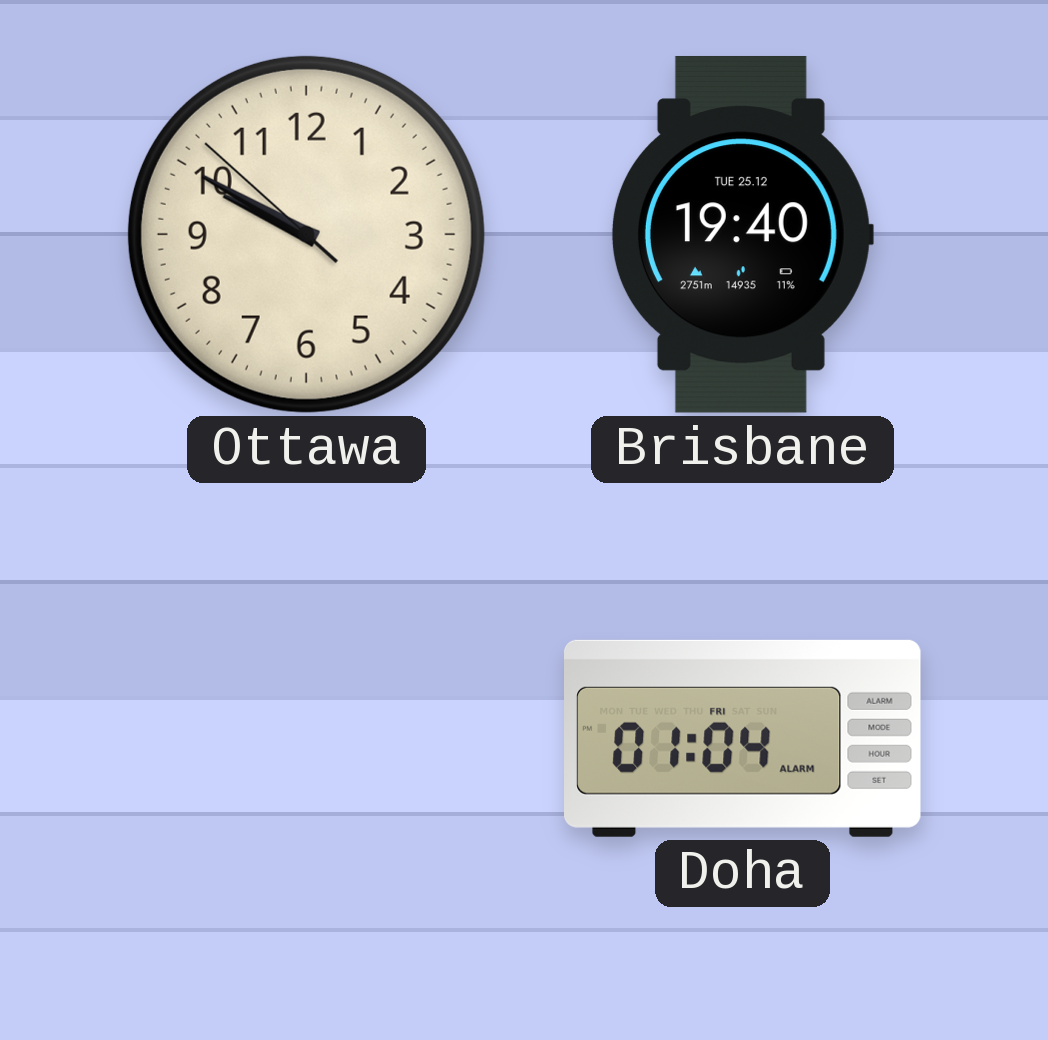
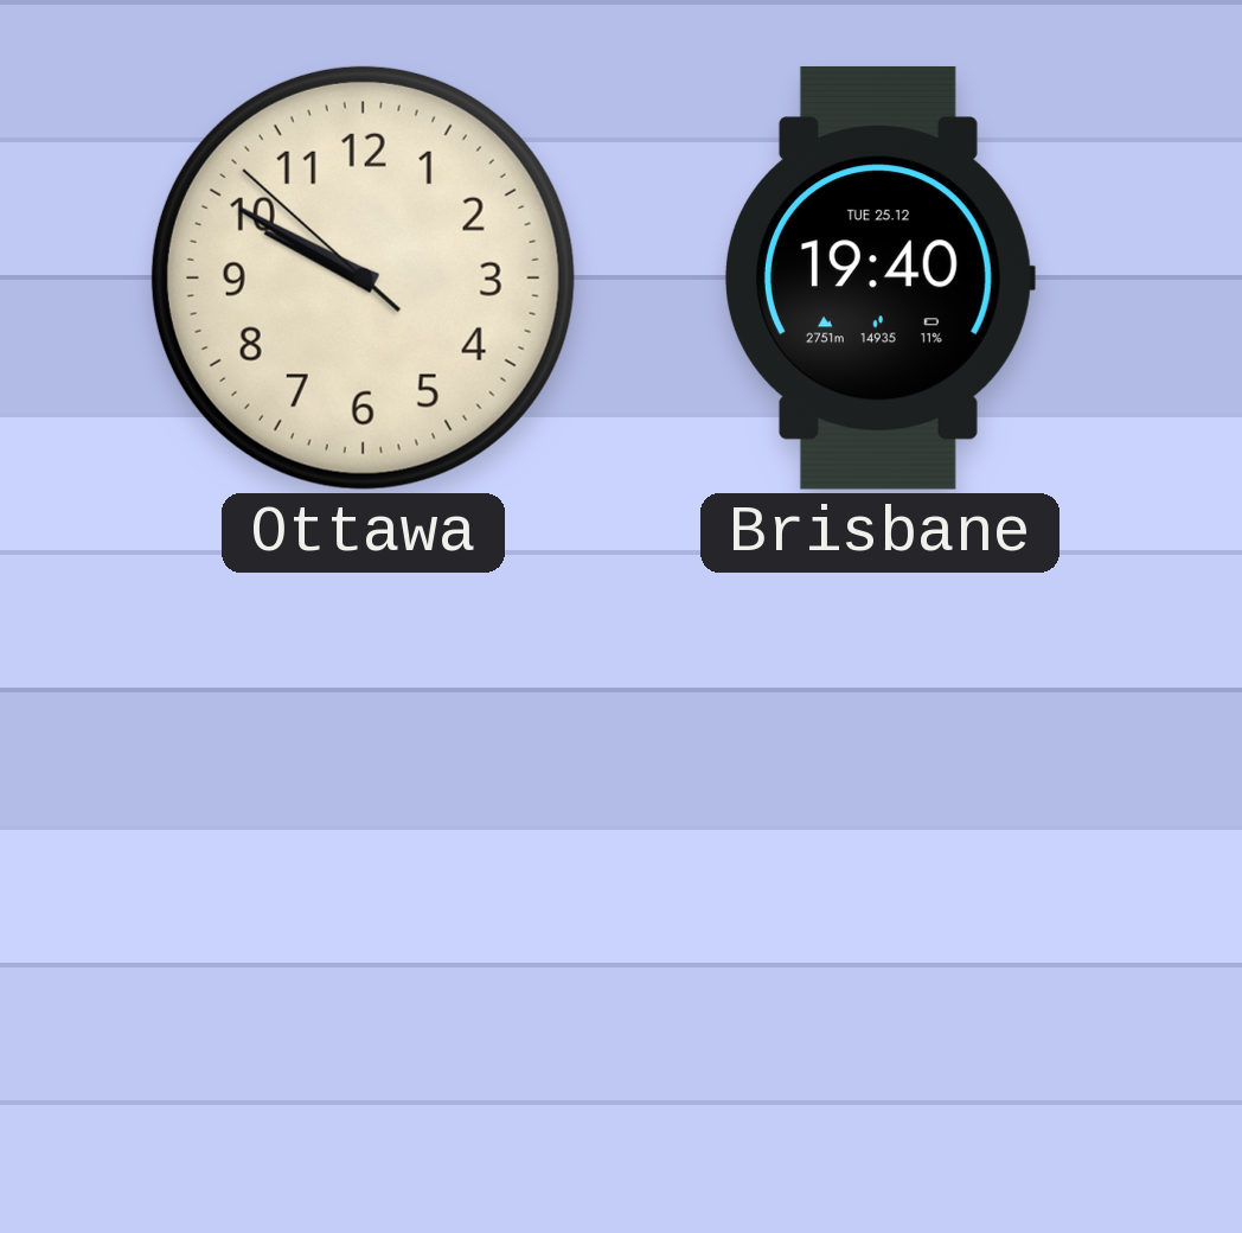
Doha: 01:04 -> none
